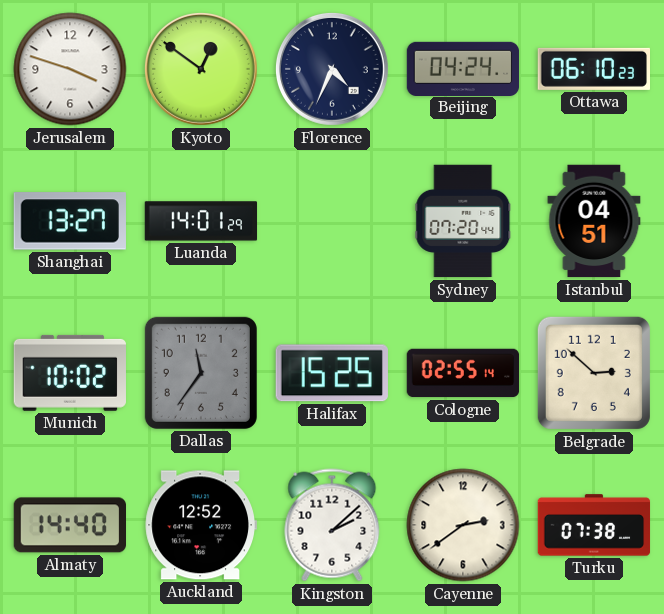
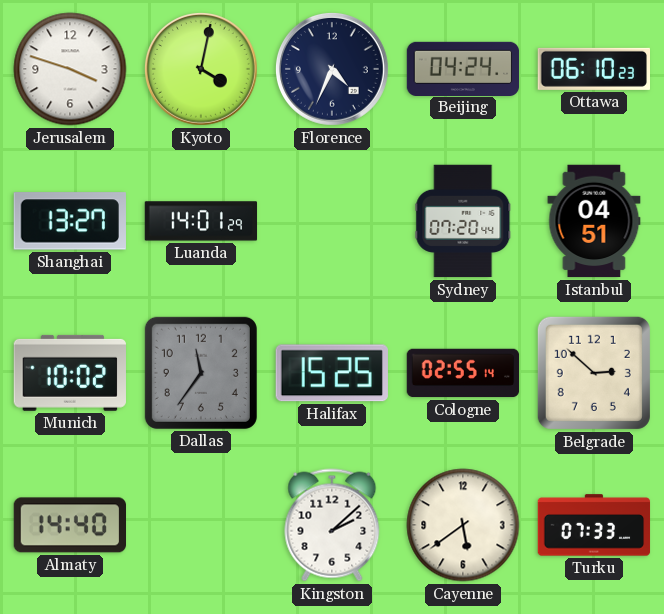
Kyoto: 12:51 -> 4:02
Auckland: 12:52 -> none
Cayenne: 2:39 -> 5:39
Turku: 07:38 -> 07:33
